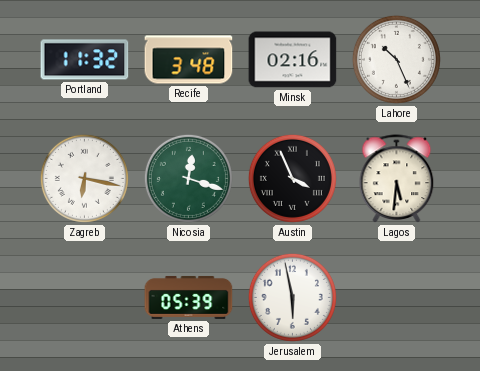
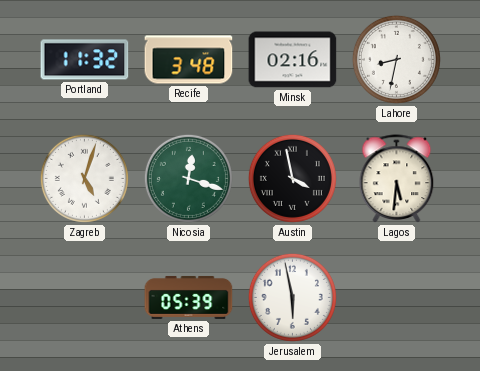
Lahore: 10:26 -> 8:32
Zagreb: 6:17 -> 5:03
Austin: 3:56 -> 3:58
